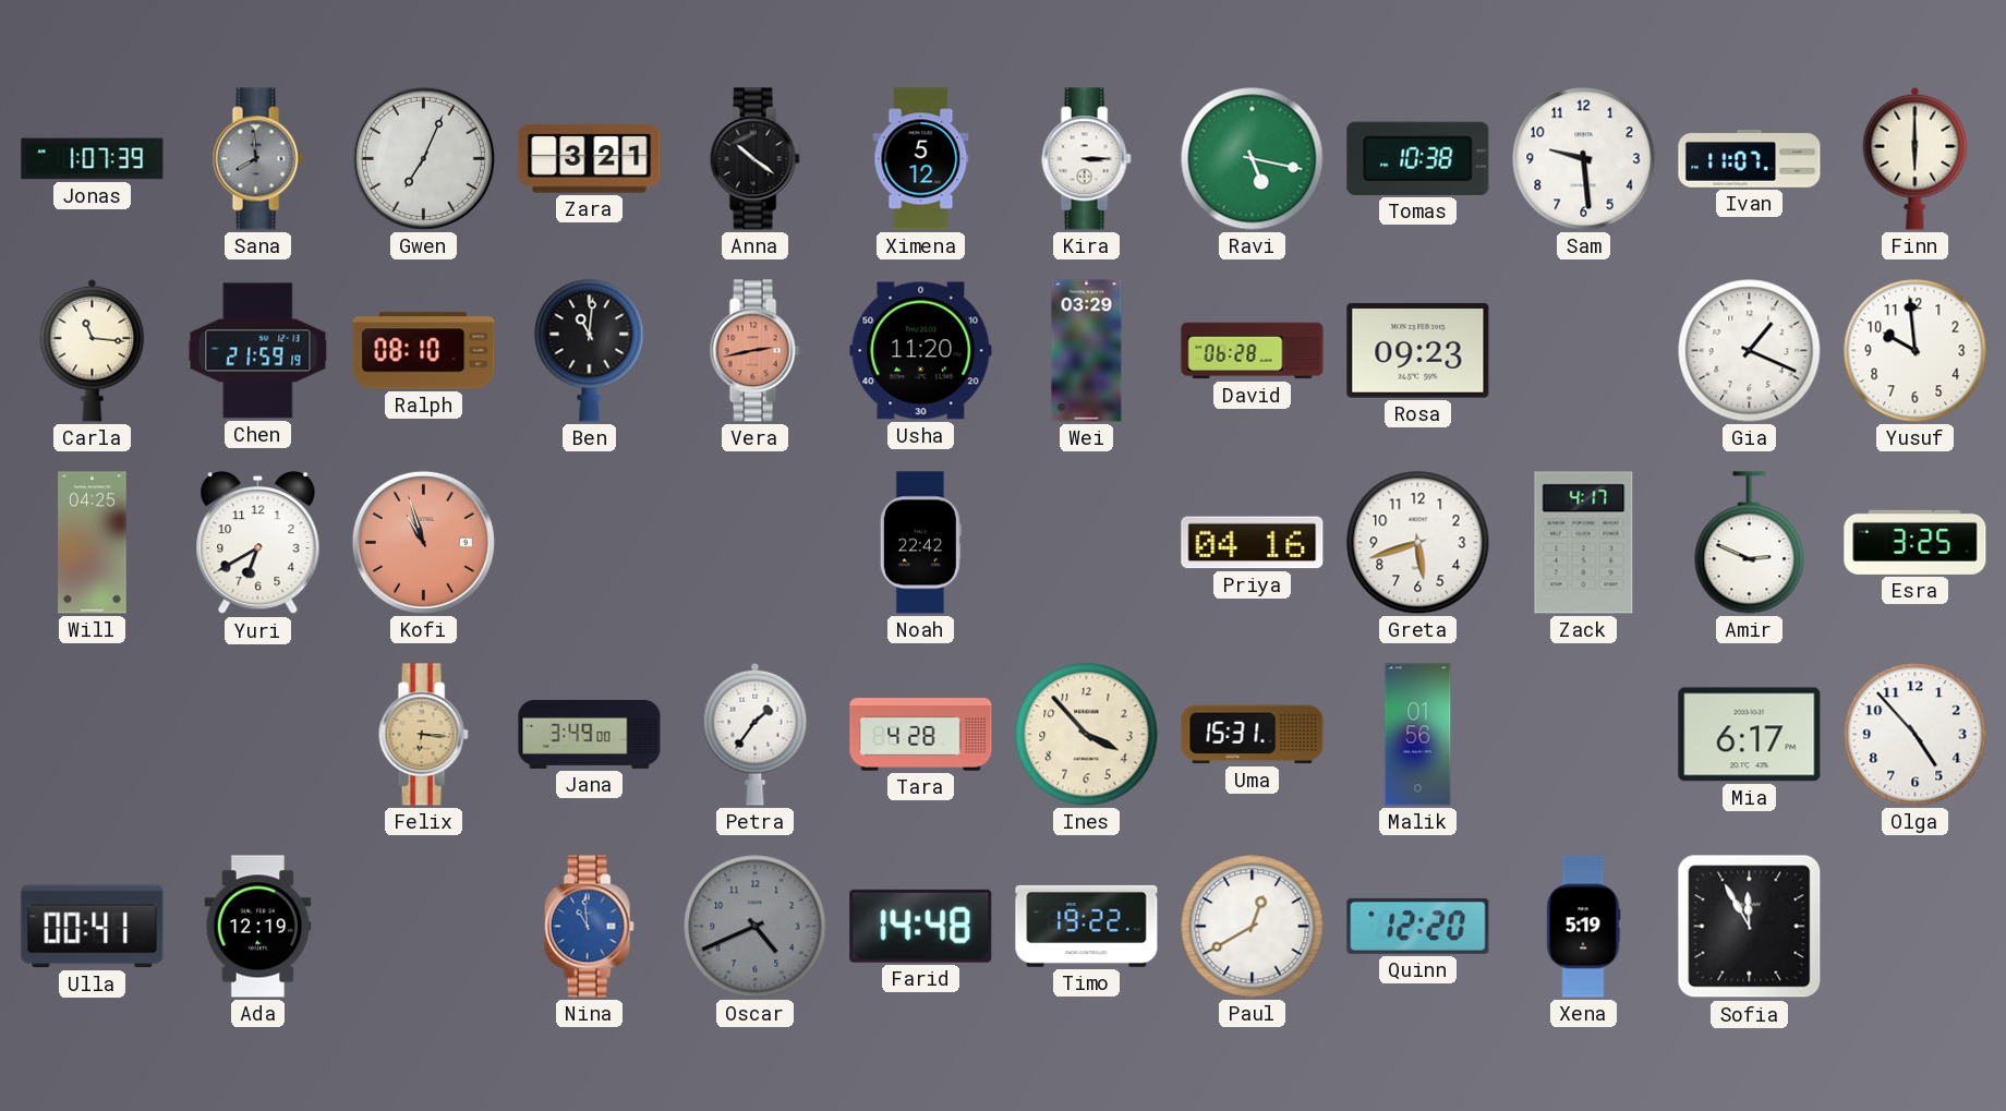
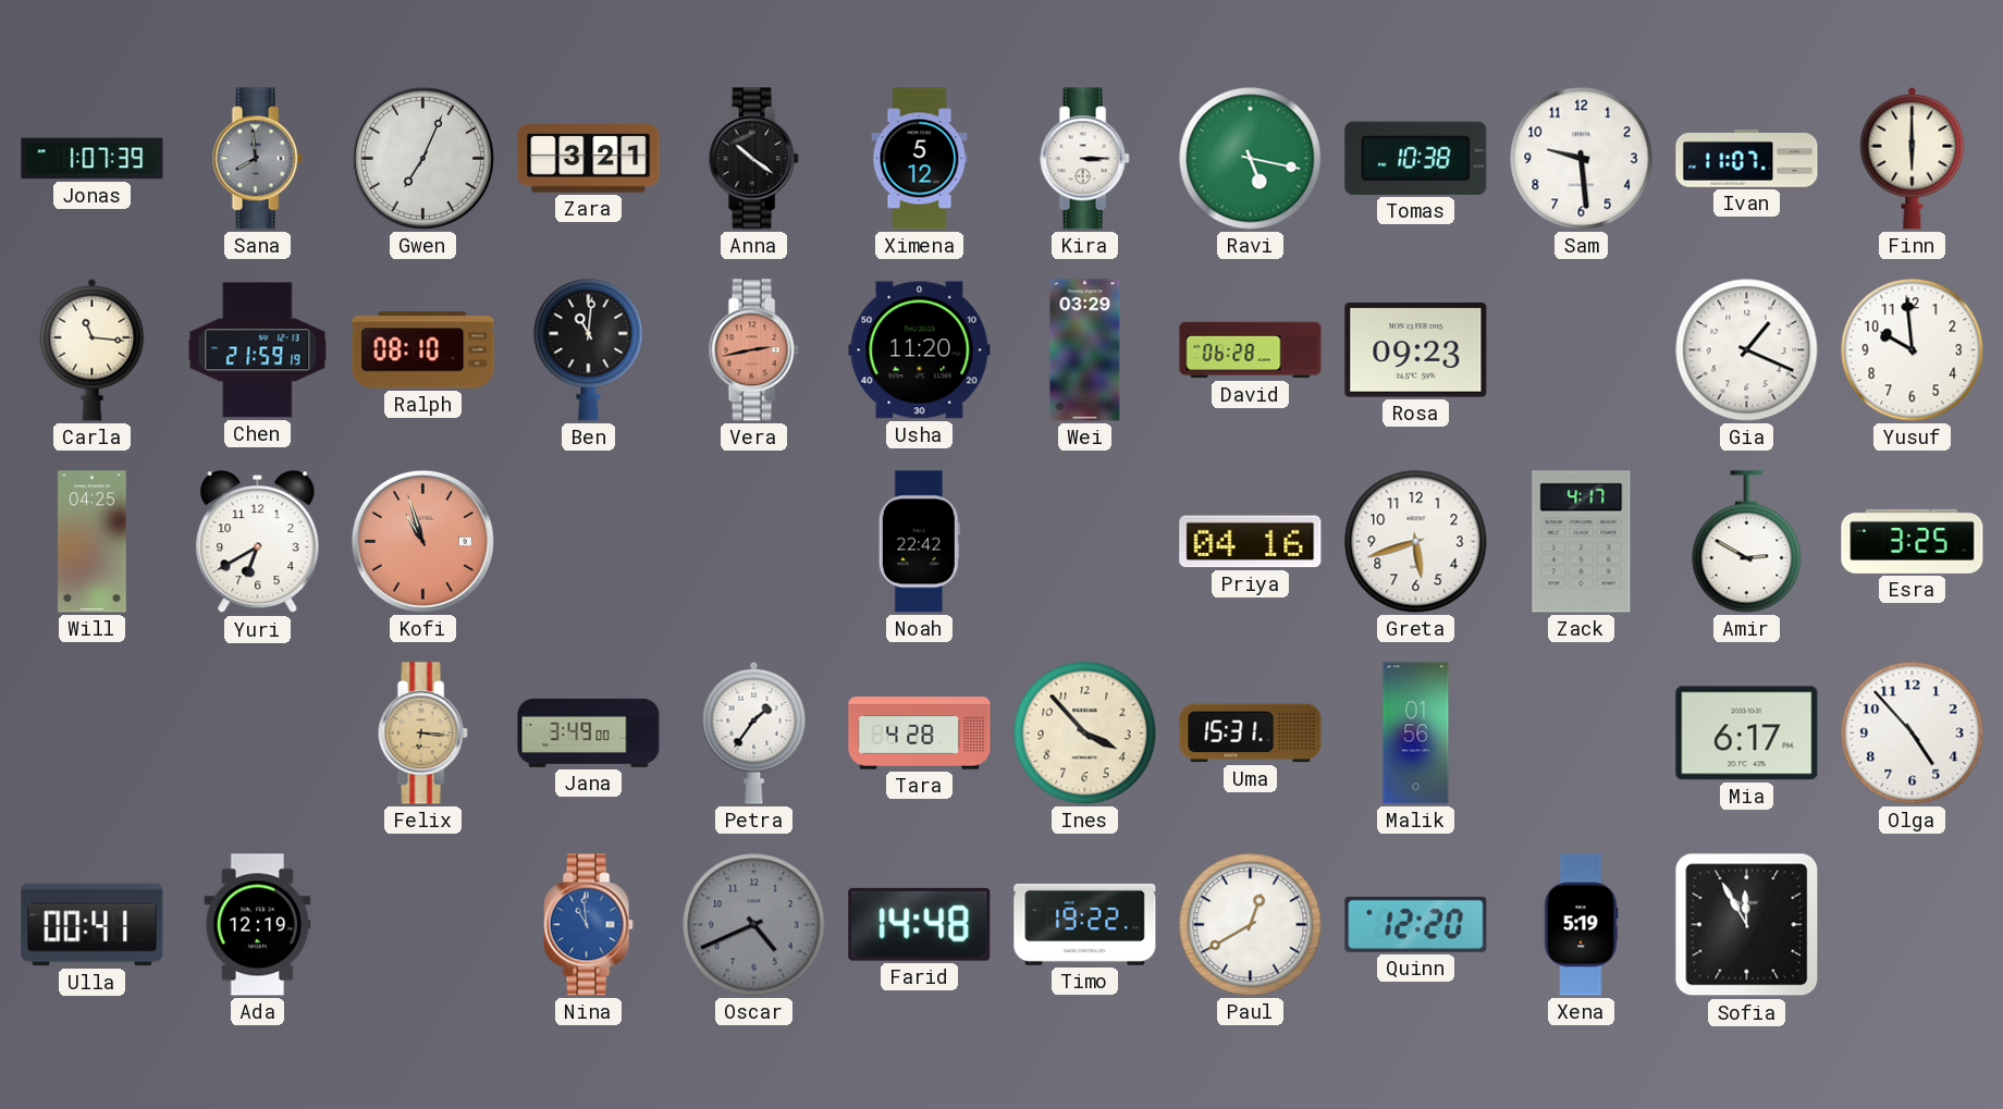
Amir: 2:49 -> 2:50
